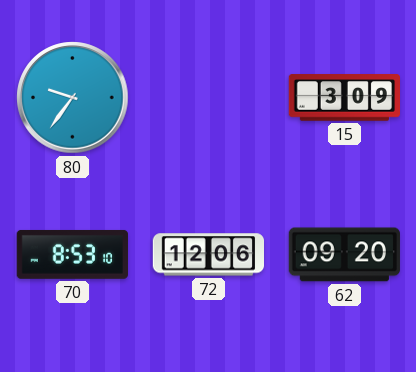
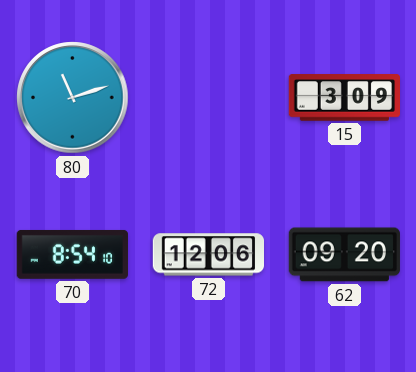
80: 9:36 -> 11:12
70: 8:53 -> 8:54
